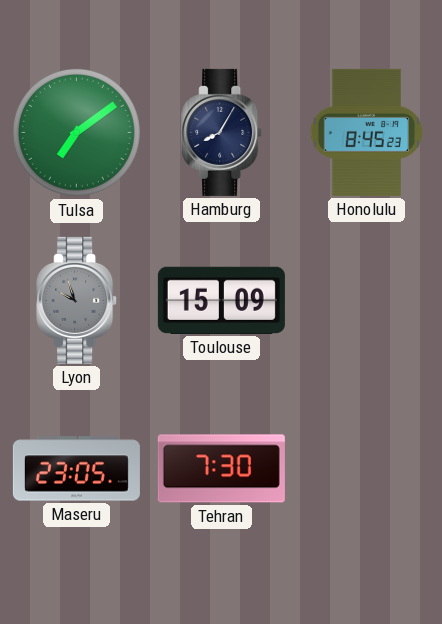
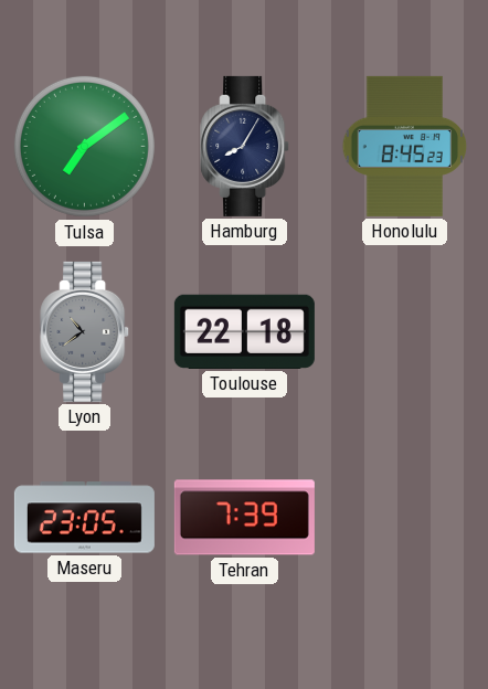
Lyon: 9:57 -> 10:39
Toulouse: 15:09 -> 22:18
Tehran: 7:30 -> 7:39
